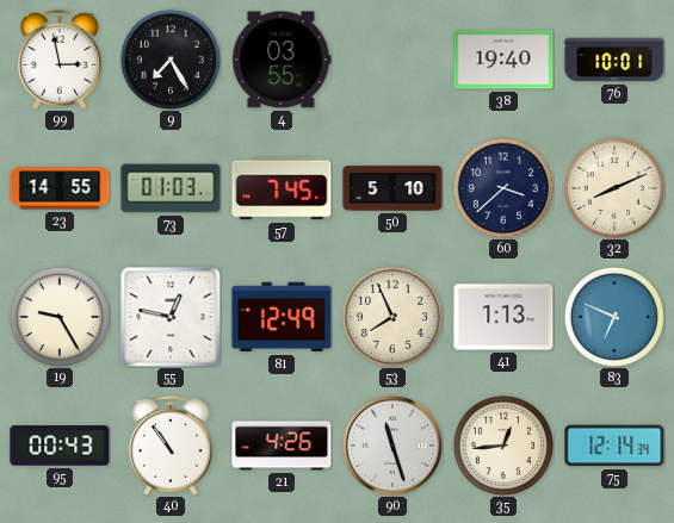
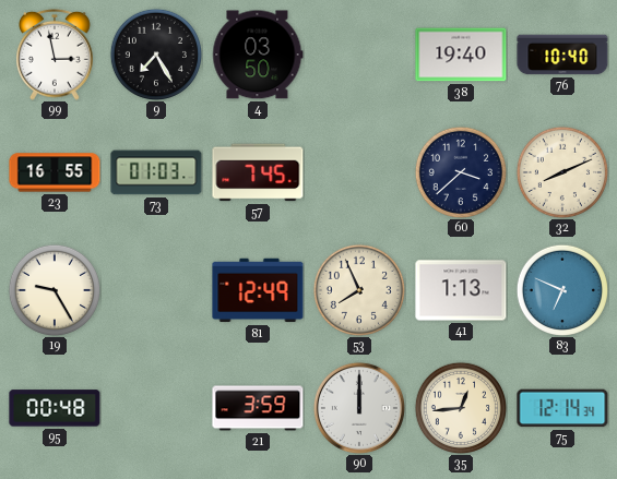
4: 03:55 -> 03:50
76: 10:01 -> 10:40
23: 14:55 -> 16:55
50: 5:10 -> none
55: 12:47 -> none
95: 00:43 -> 00:48
40: 10:54 -> none
21: 4:26 -> 3:59
90: 11:27 -> 12:00
